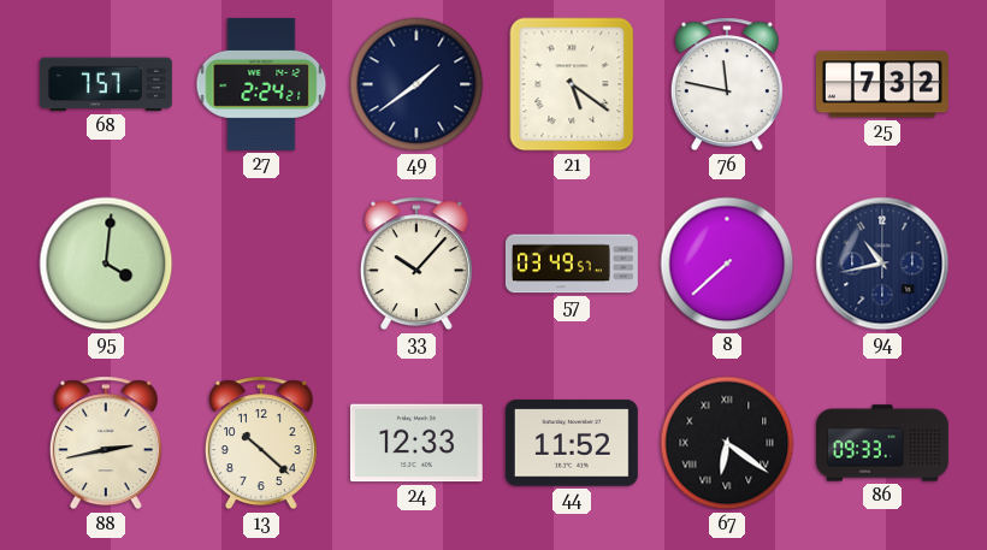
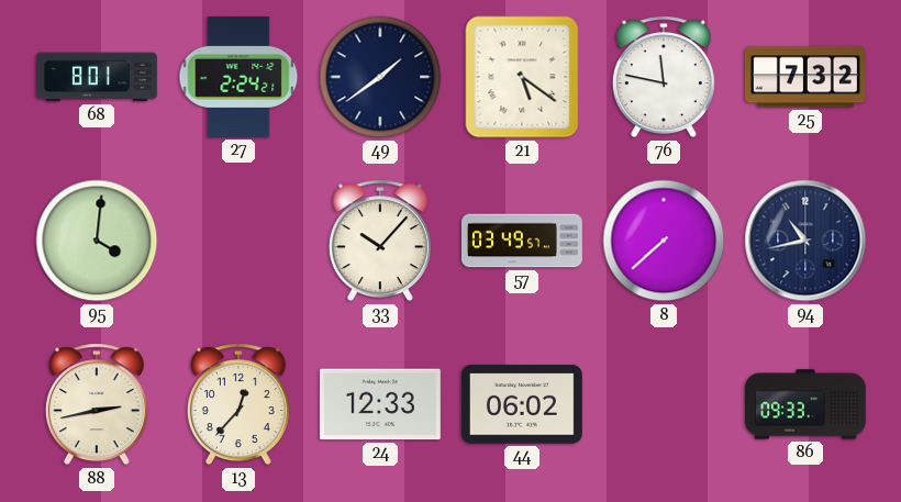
68: 7:57 -> 8:01
13: 10:22 -> 12:37
44: 11:52 -> 06:02
67: 6:21 -> none
